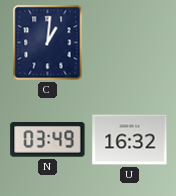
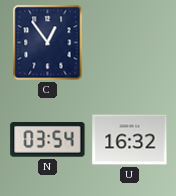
C: 1:01 -> 12:54
N: 03:49 -> 03:54
